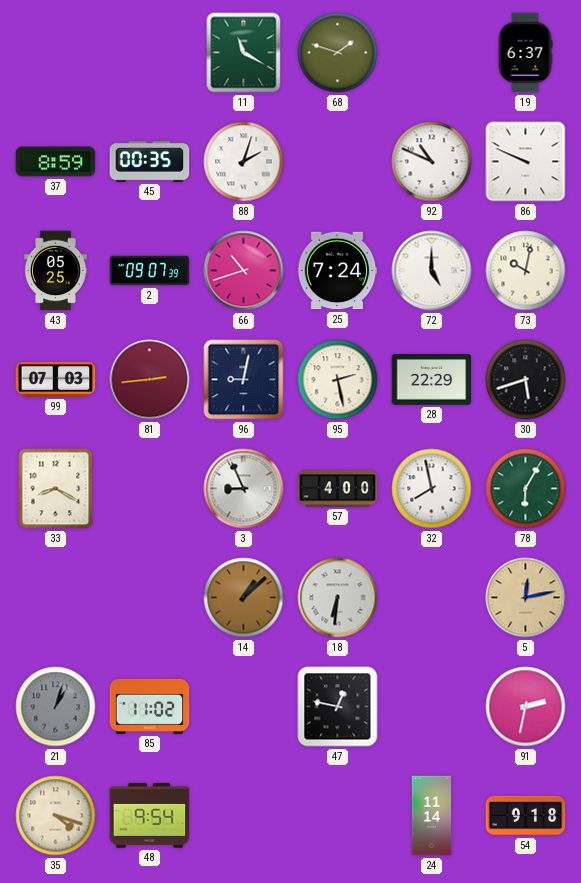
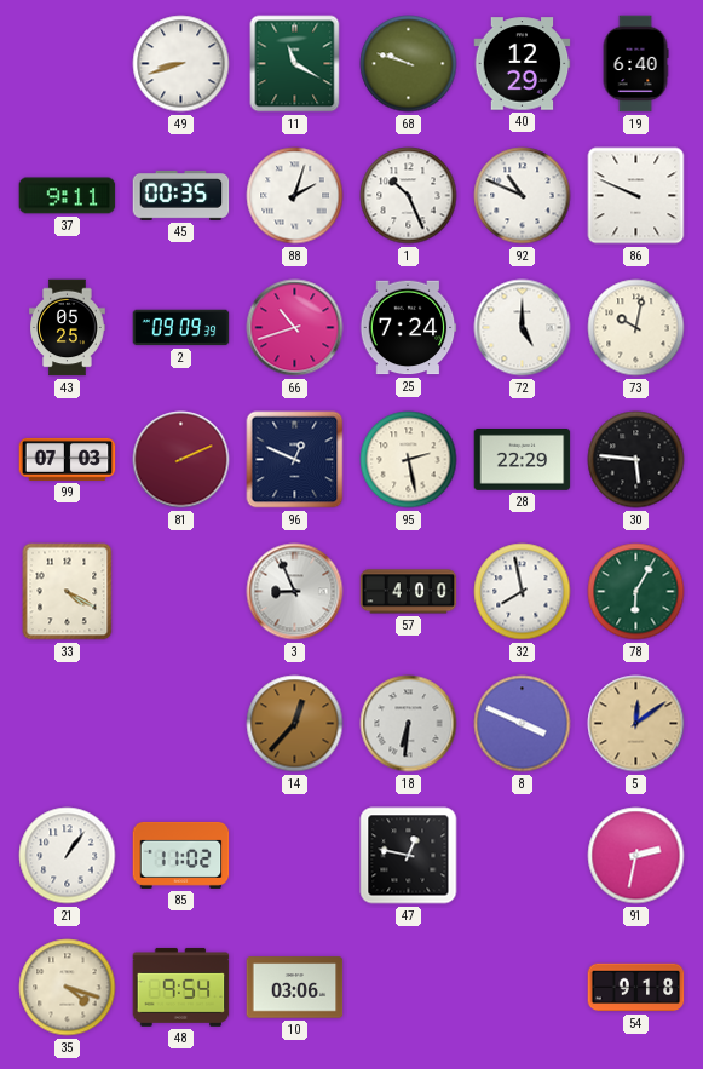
49: none -> 8:42
68: 1:48 -> 9:48
40: none -> 12:29
19: 6:37 -> 6:40
37: 8:59 -> 9:11
1: none -> 10:26
2: 09:07 -> 09:09
81: 2:44 -> 2:11
96: 9:02 -> 12:49
30: 5:42 -> 5:46
33: 8:20 -> 4:20
14: 1:08 -> 12:37
8: none -> 3:49
5: 12:13 -> 12:09
21: 1:03 -> 1:06
21 dial: grey -> white
10: none -> 03:06
24: 11:14 -> none
